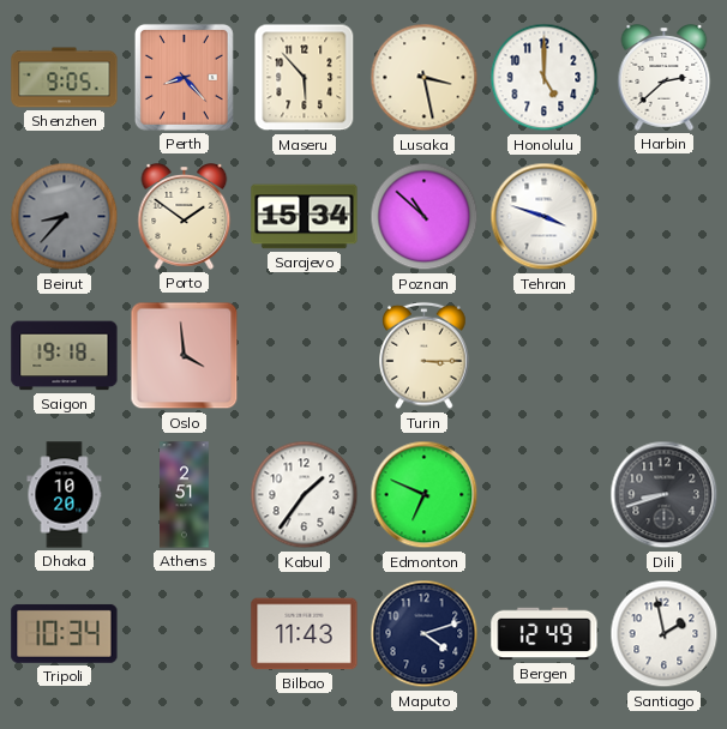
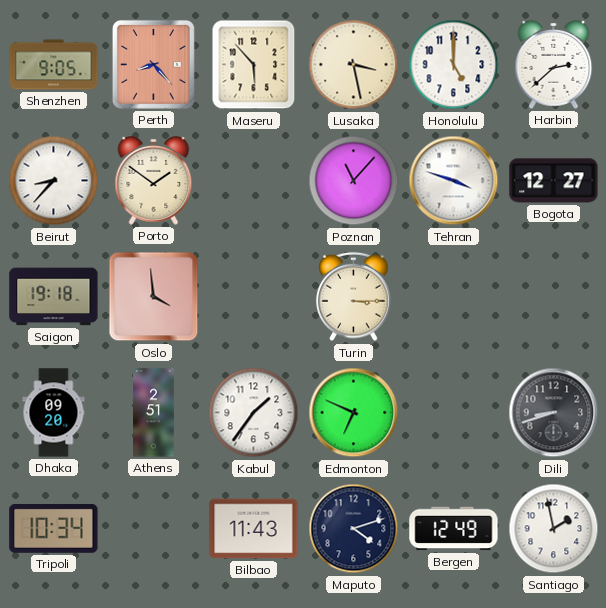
Beirut dial: grey -> white
Sarajevo: 15:34 -> none
Poznan: 10:52 -> 11:07
Bogota: none -> 12:27
Dhaka: 10:20 -> 09:20
